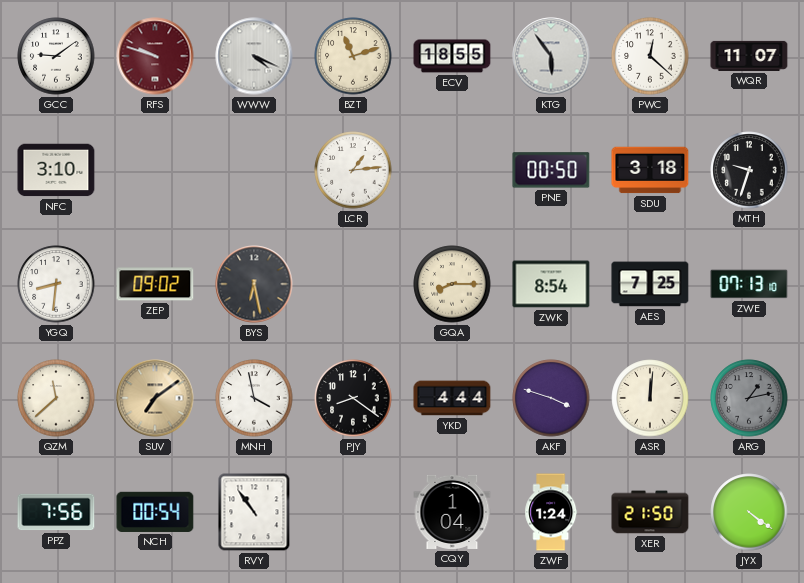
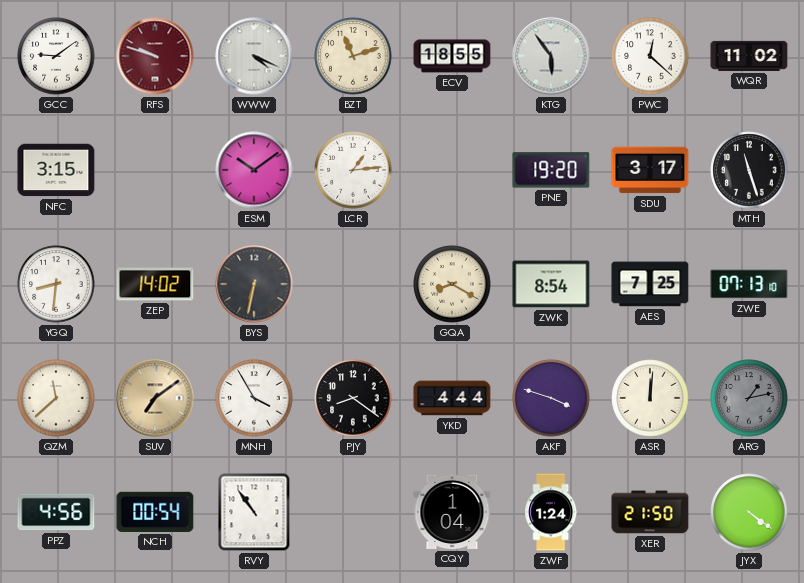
WQR: 11:07 -> 11:02
NFC: 3:10 -> 3:15
ESM: none -> 10:09
PNE: 00:50 -> 19:20
SDU: 3:18 -> 3:17
MTH: 9:33 -> 11:27
ZEP: 09:02 -> 14:02
BYS: 6:28 -> 6:32
GQA: 8:15 -> 8:20
MNH: 3:58 -> 3:55
PPZ: 7:56 -> 4:56
